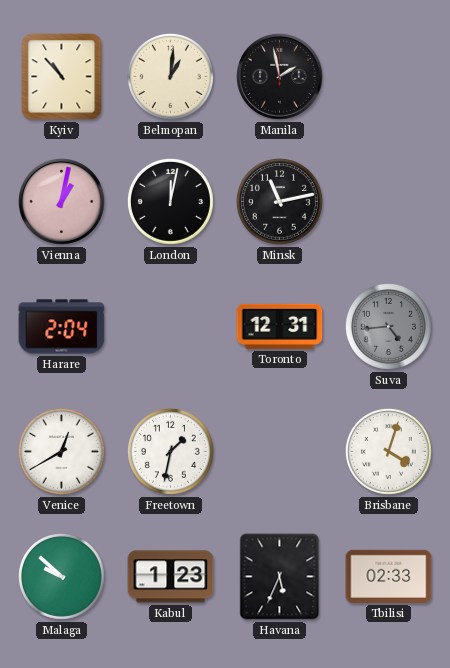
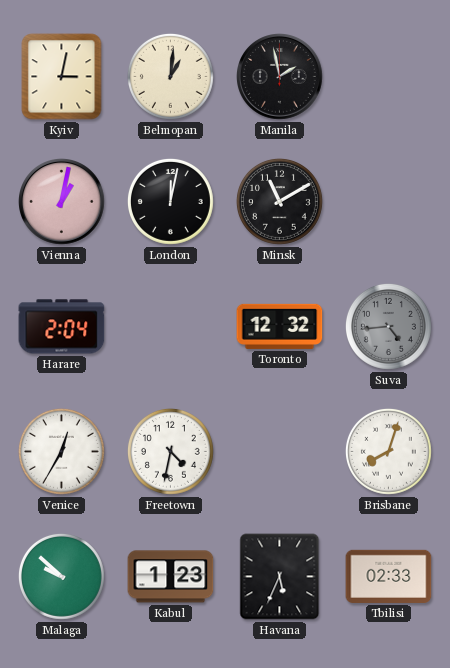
Kyiv: 10:53 -> 3:02
Minsk: 11:13 -> 11:10
Toronto: 12:31 -> 12:32
Venice: 12:40 -> 12:35
Freetown: 1:32 -> 4:32
Brisbane: 4:03 -> 8:03
